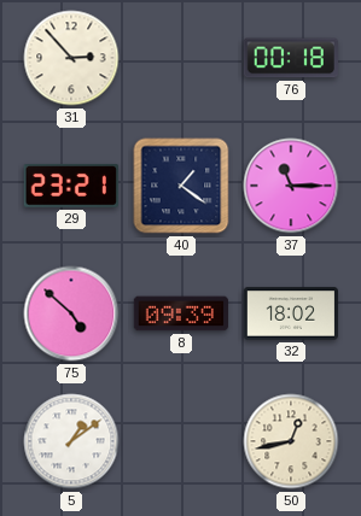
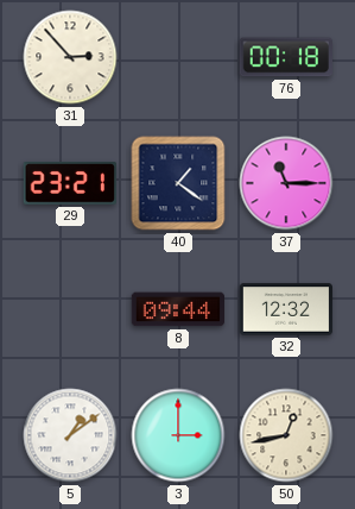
75: 4:52 -> none
8: 09:39 -> 09:44
32: 18:02 -> 12:32
3: none -> 3:00
